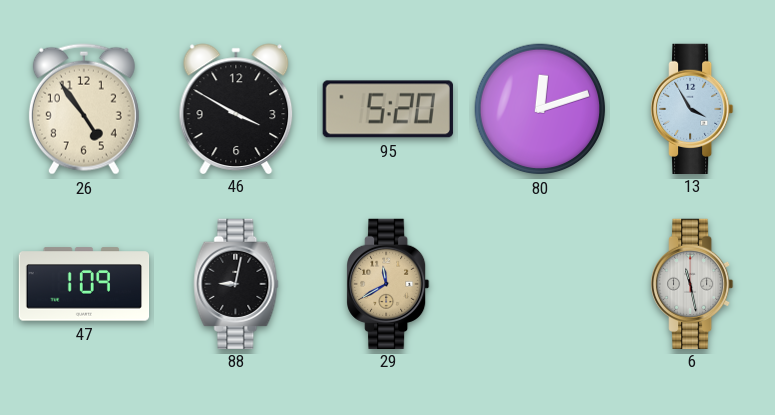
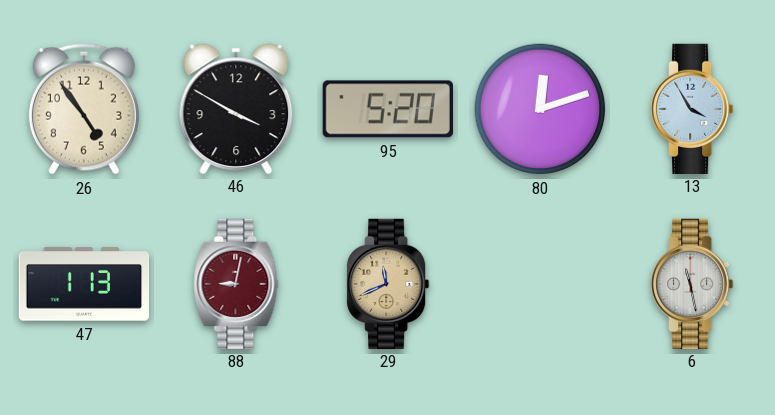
47: 1:09 -> 1:13
88 dial: black -> burgundy
29: 11:40 -> 11:41
